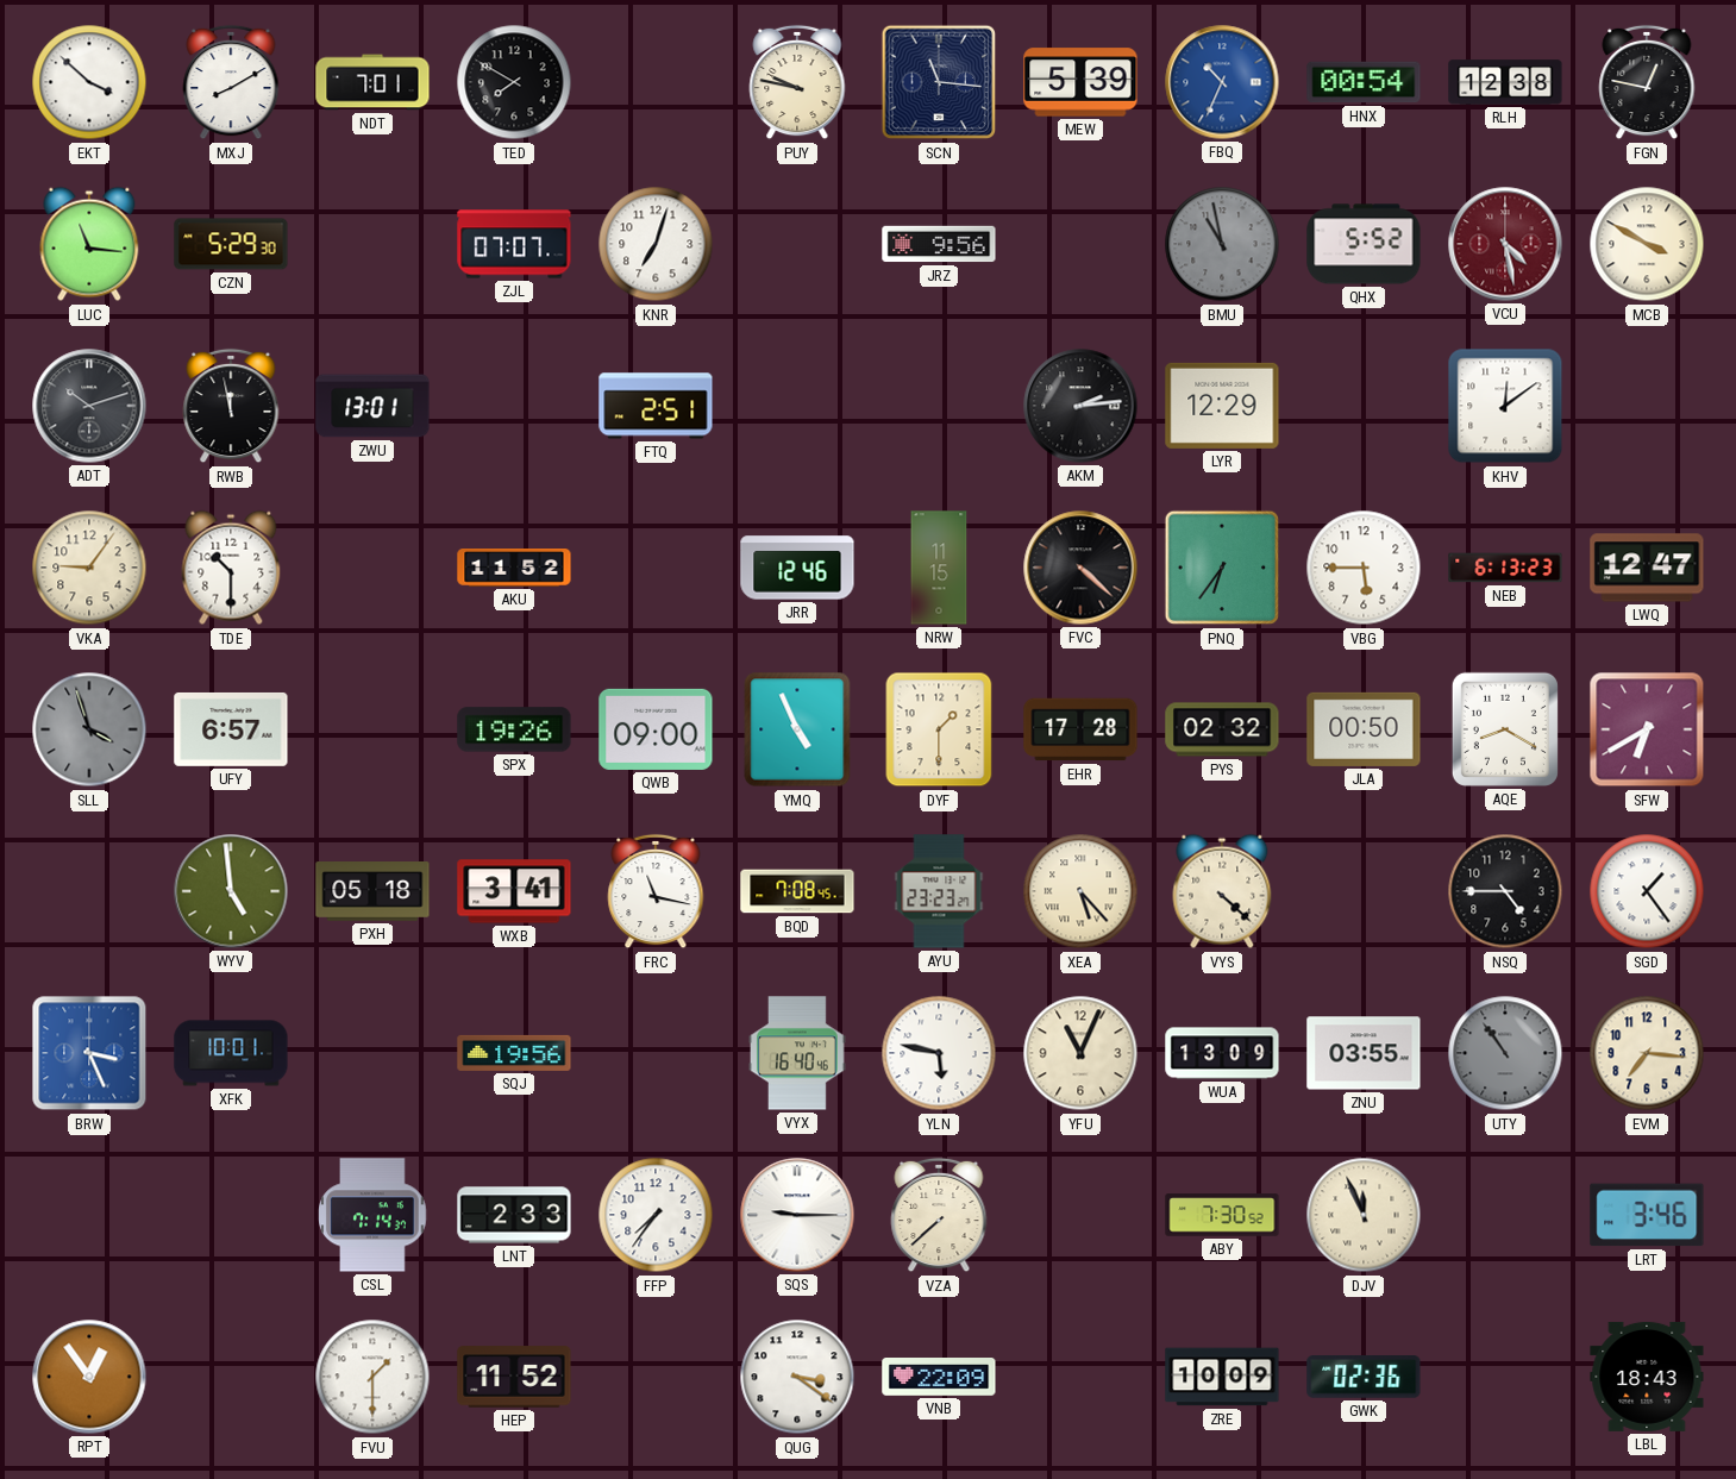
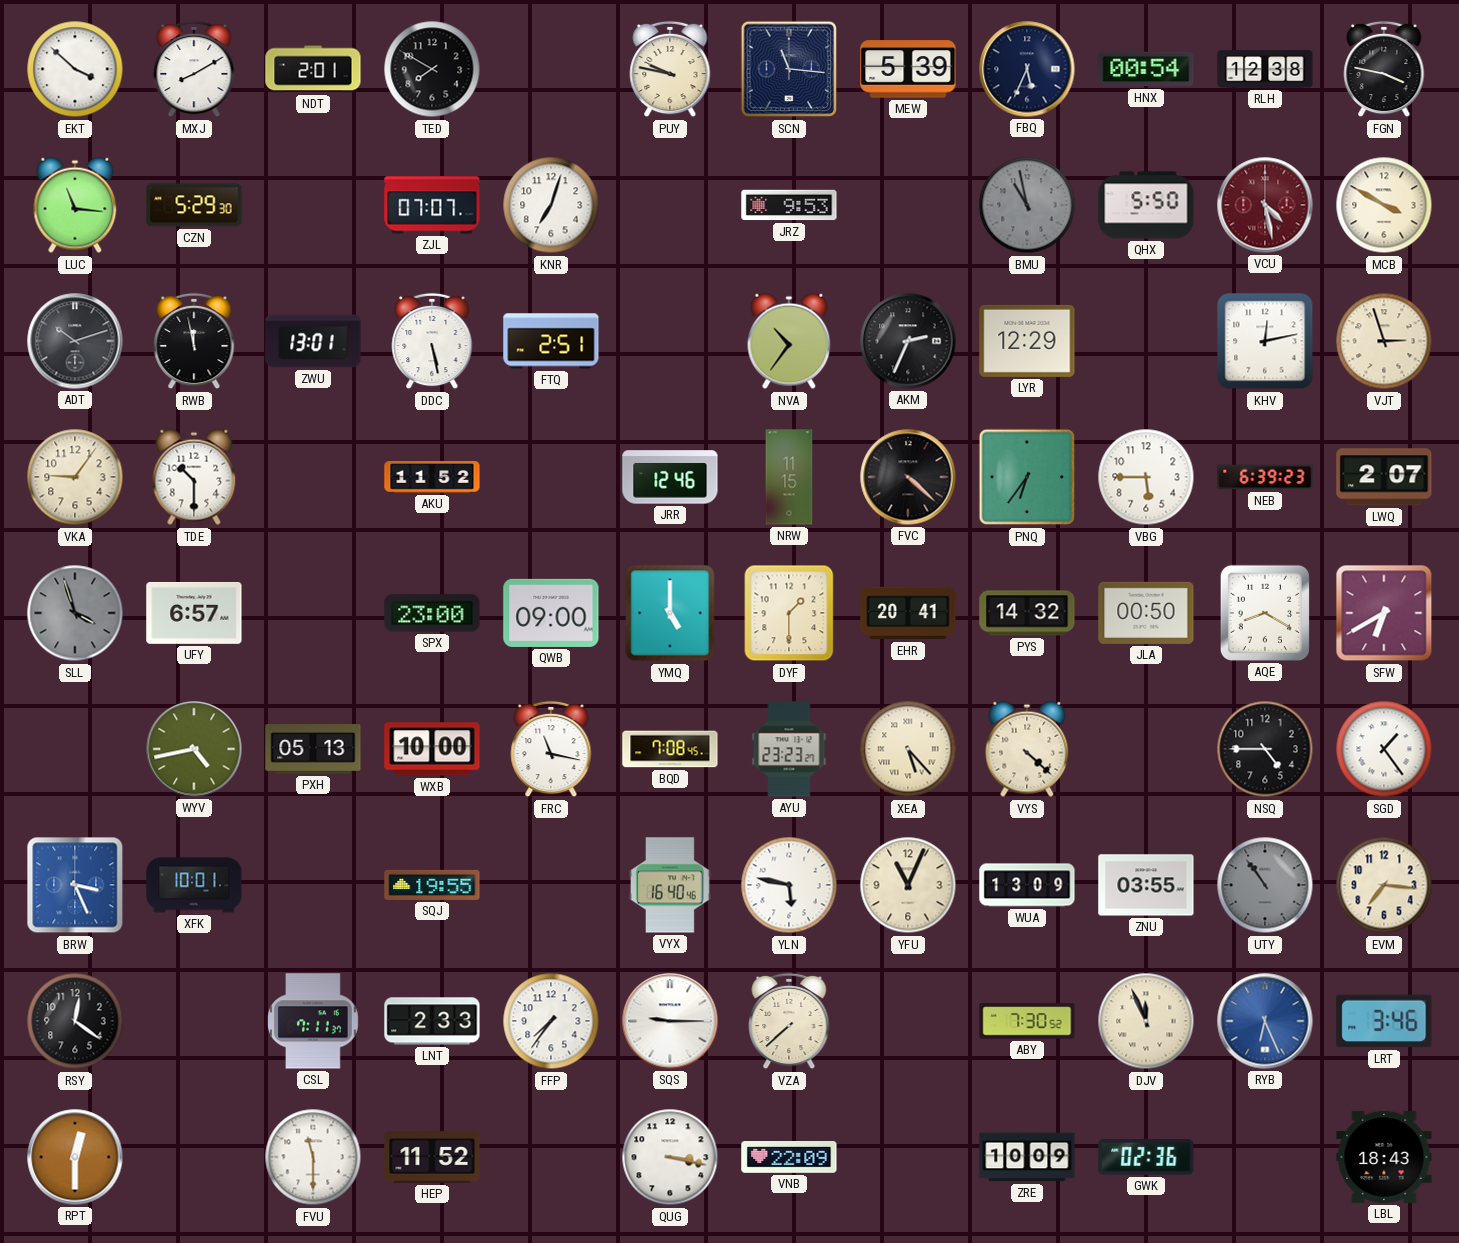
NDT: 7:01 -> 2:01
FBQ: 10:34 -> 5:34
FBQ dial: blue -> navy
FGN: 12:47 -> 3:47
JRZ: 9:56 -> 9:53
QHX: 5:52 -> 5:50
DDC: none -> 5:28
NVA: none -> 10:36
AKM: 2:14 -> 2:34
KHV: 12:09 -> 12:13
VJT: none -> 2:57
NEB: 6:13 -> 6:39
LWQ: 12:47 -> 2:07
SPX: 19:26 -> 23:00
YMQ: 4:56 -> 5:00
EHR: 17:28 -> 20:41
PYS: 02:32 -> 14:32
WYV: 4:59 -> 4:43
PXH: 05:18 -> 05:13
WXB: 3:41 -> 10:00
SQJ: 19:56 -> 19:55
RSY: none -> 12:21
CSL: 7:14 -> 7:11
RYB: none -> 6:26
RPT: 12:54 -> 12:30
FVU: 1:30 -> 11:30
QUG: 3:21 -> 3:17
